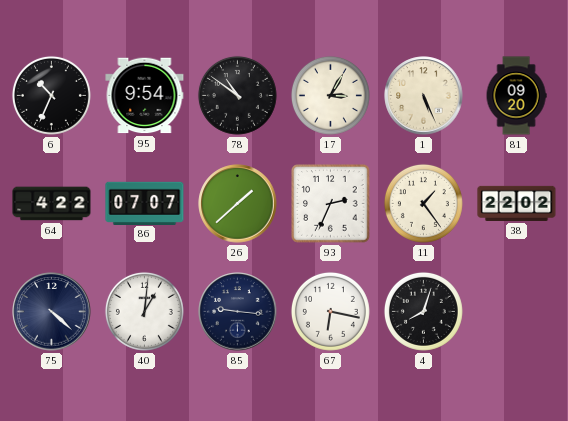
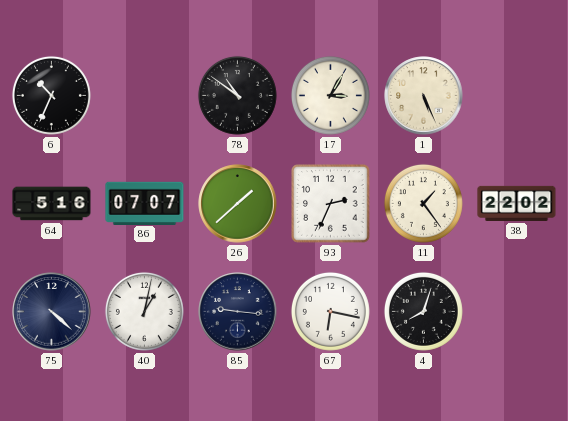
95: 9:54 -> none
81: 09:20 -> none
64: 4:22 -> 5:16
40: 1:01 -> 1:02
